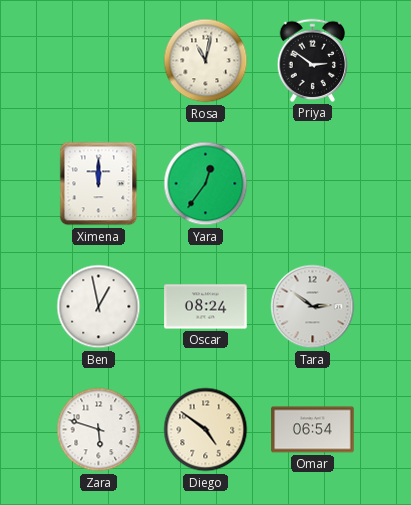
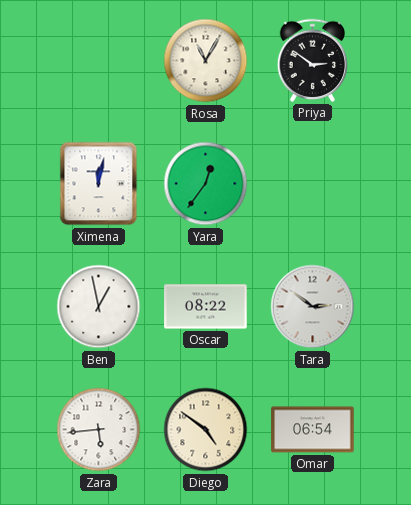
Rosa: 11:02 -> 11:05
Ximena: 12:00 -> 12:02
Oscar: 08:24 -> 08:22
Zara: 5:48 -> 5:44
